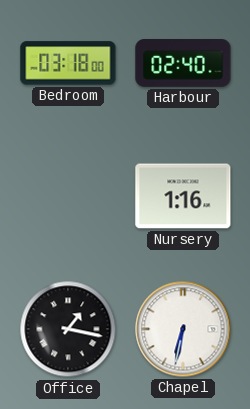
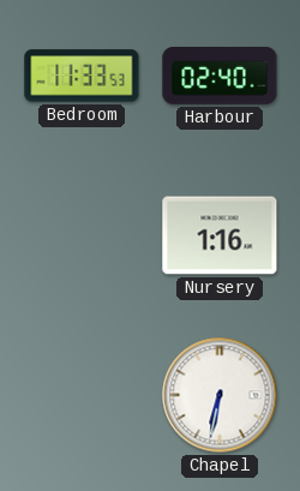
Bedroom: 03:18 -> 11:33
Office: 1:17 -> none
